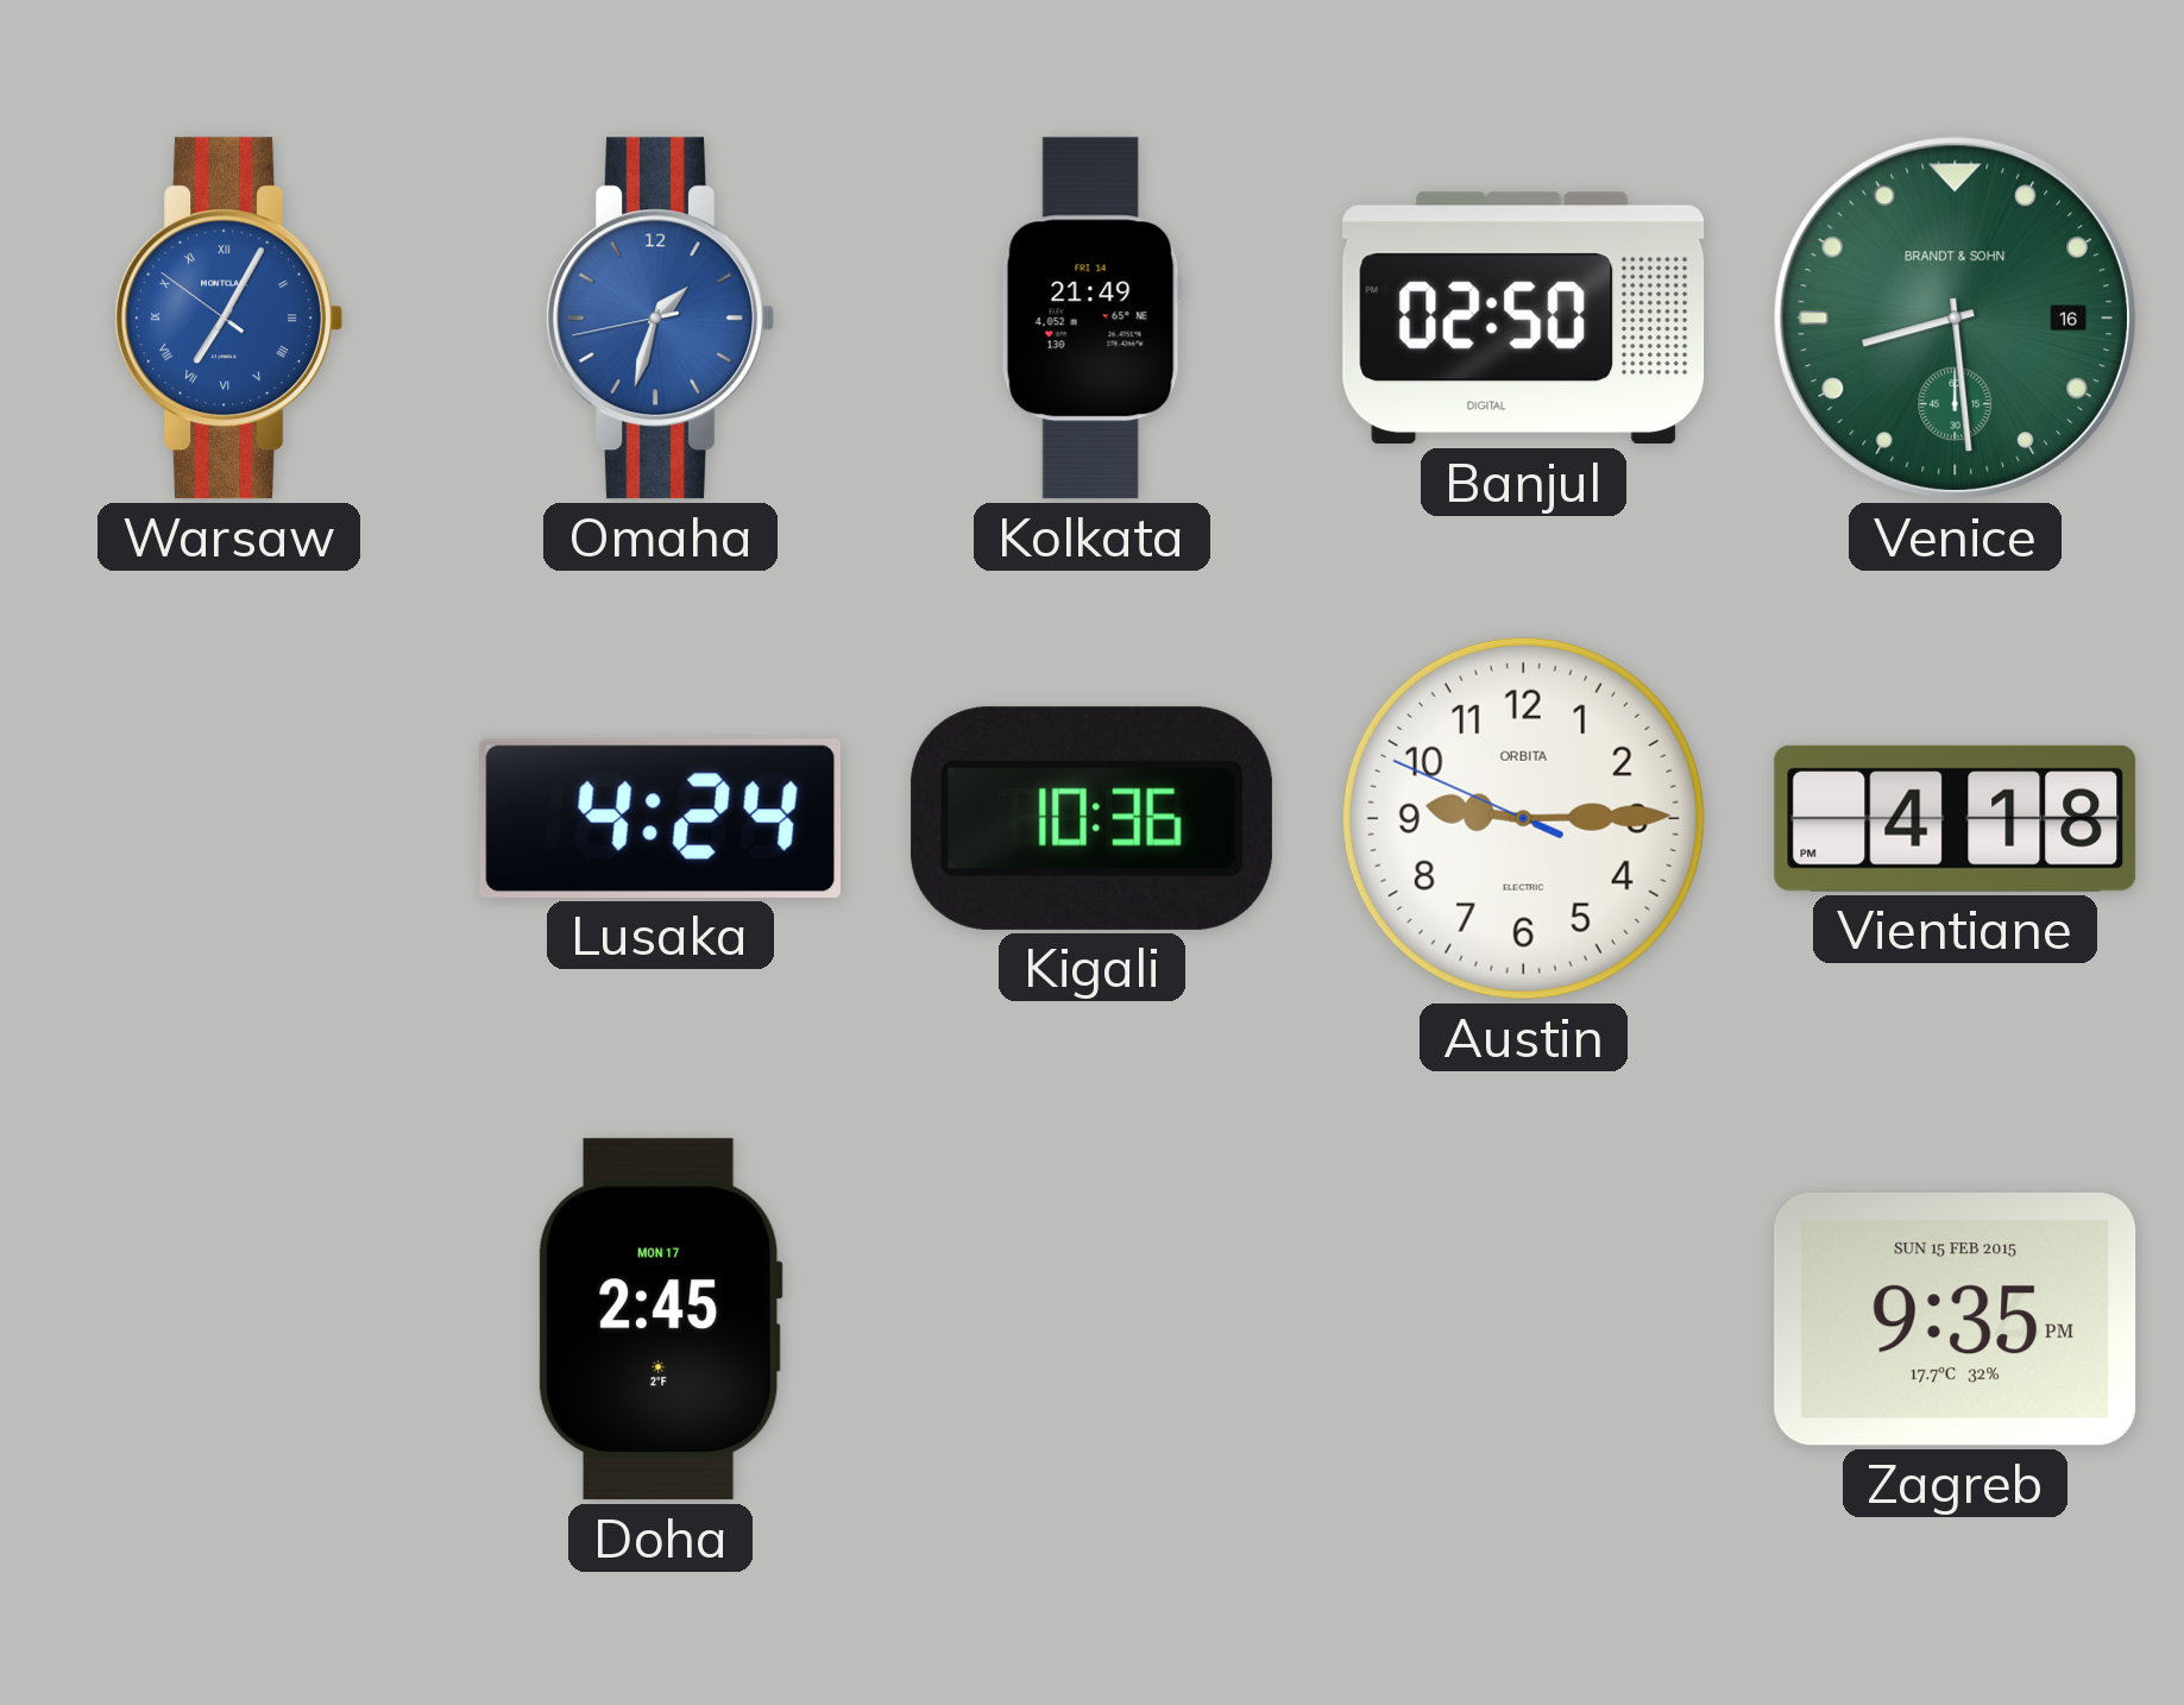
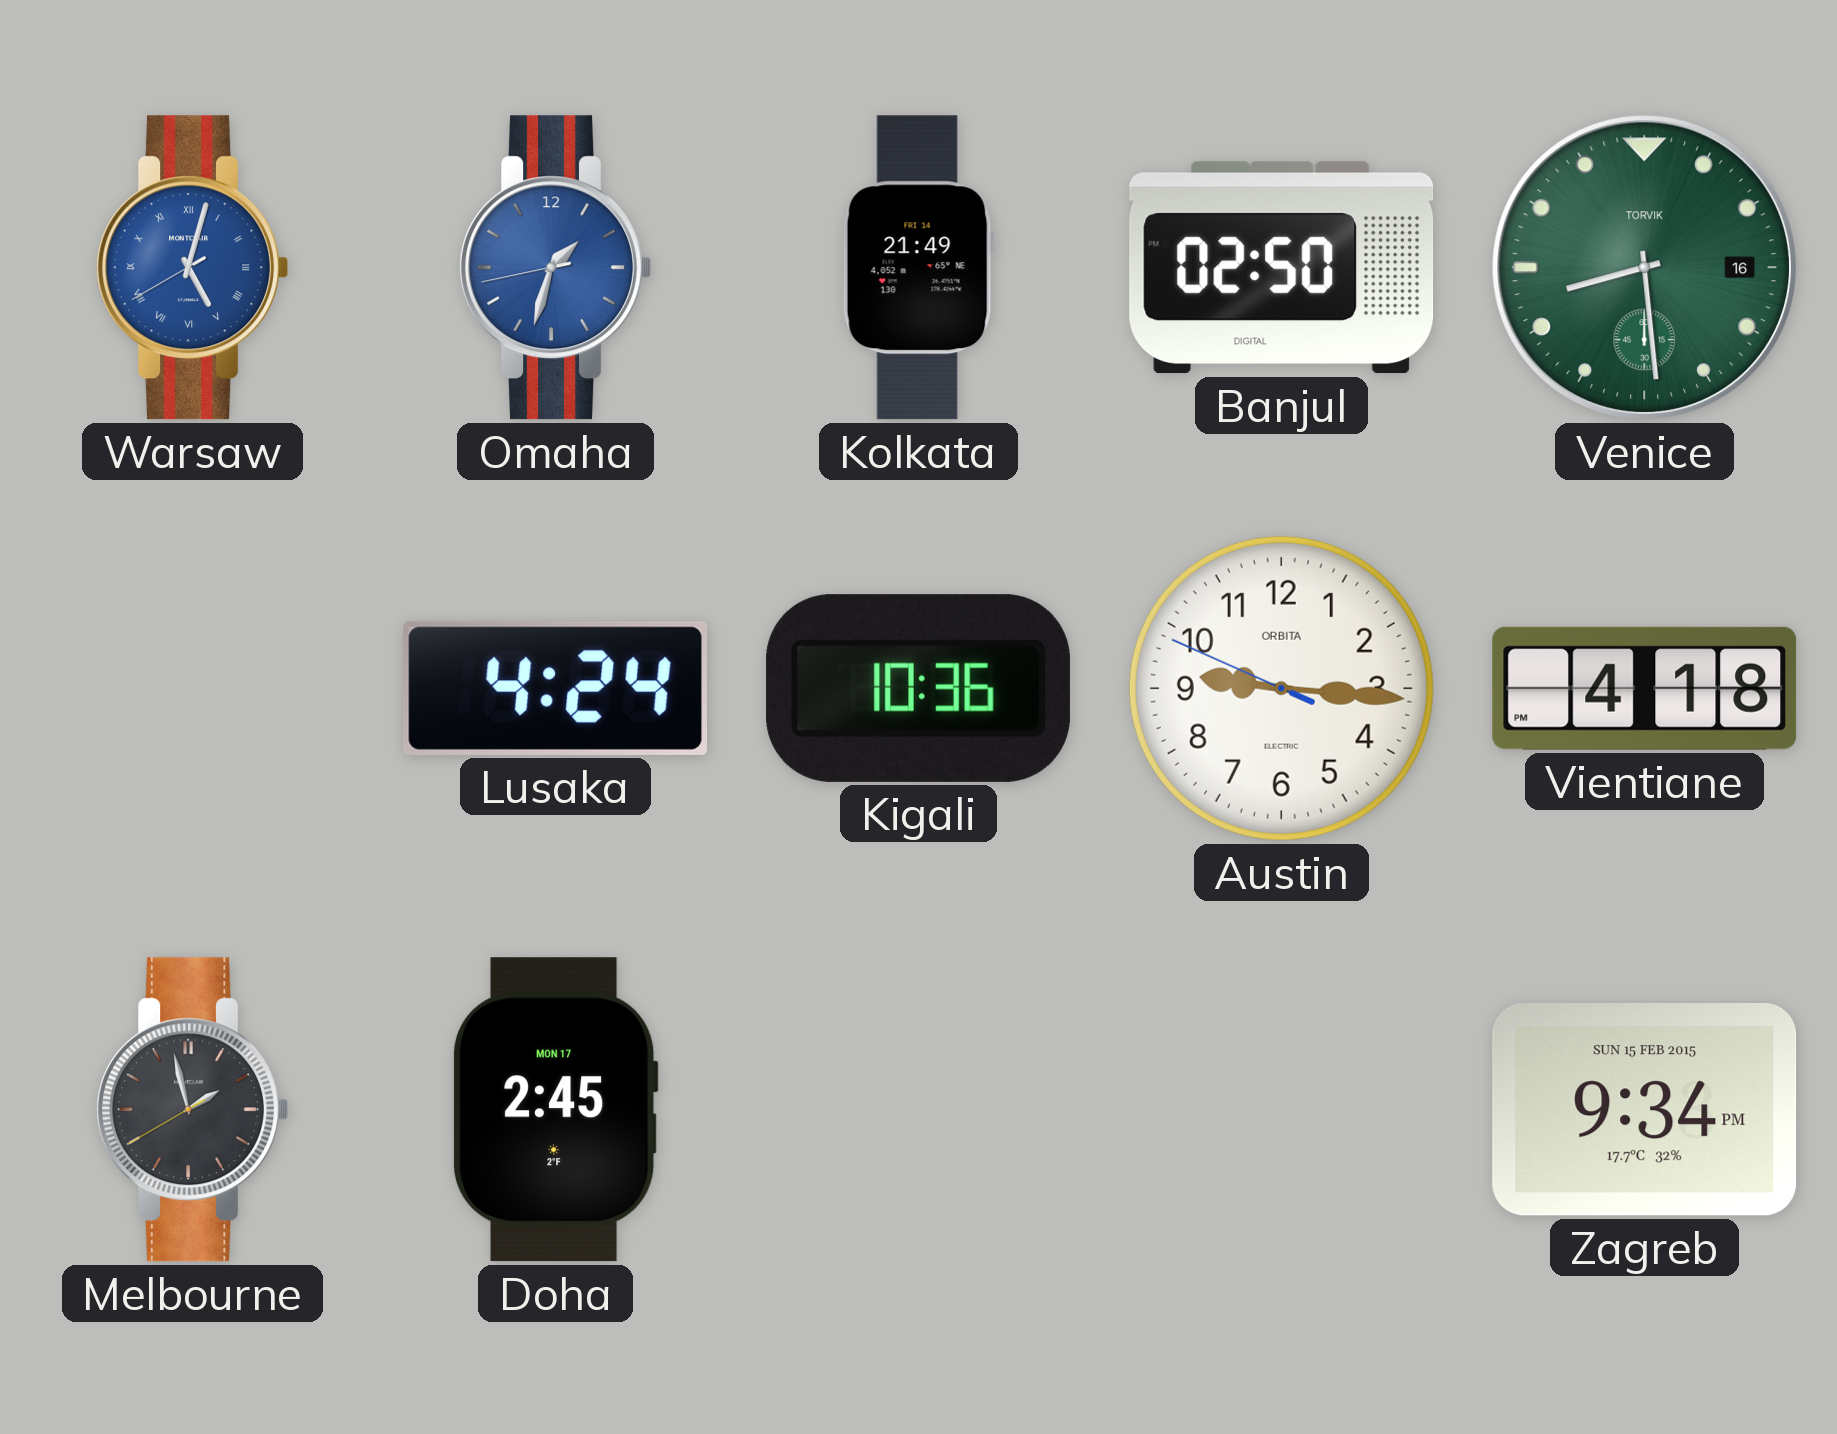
Warsaw: 7:04 -> 5:02
Venice brand: BRANDT & SOHN -> TORVIK
Austin: 9:14 -> 9:15
Melbourne: none -> 1:57
Zagreb: 9:35 -> 9:34
